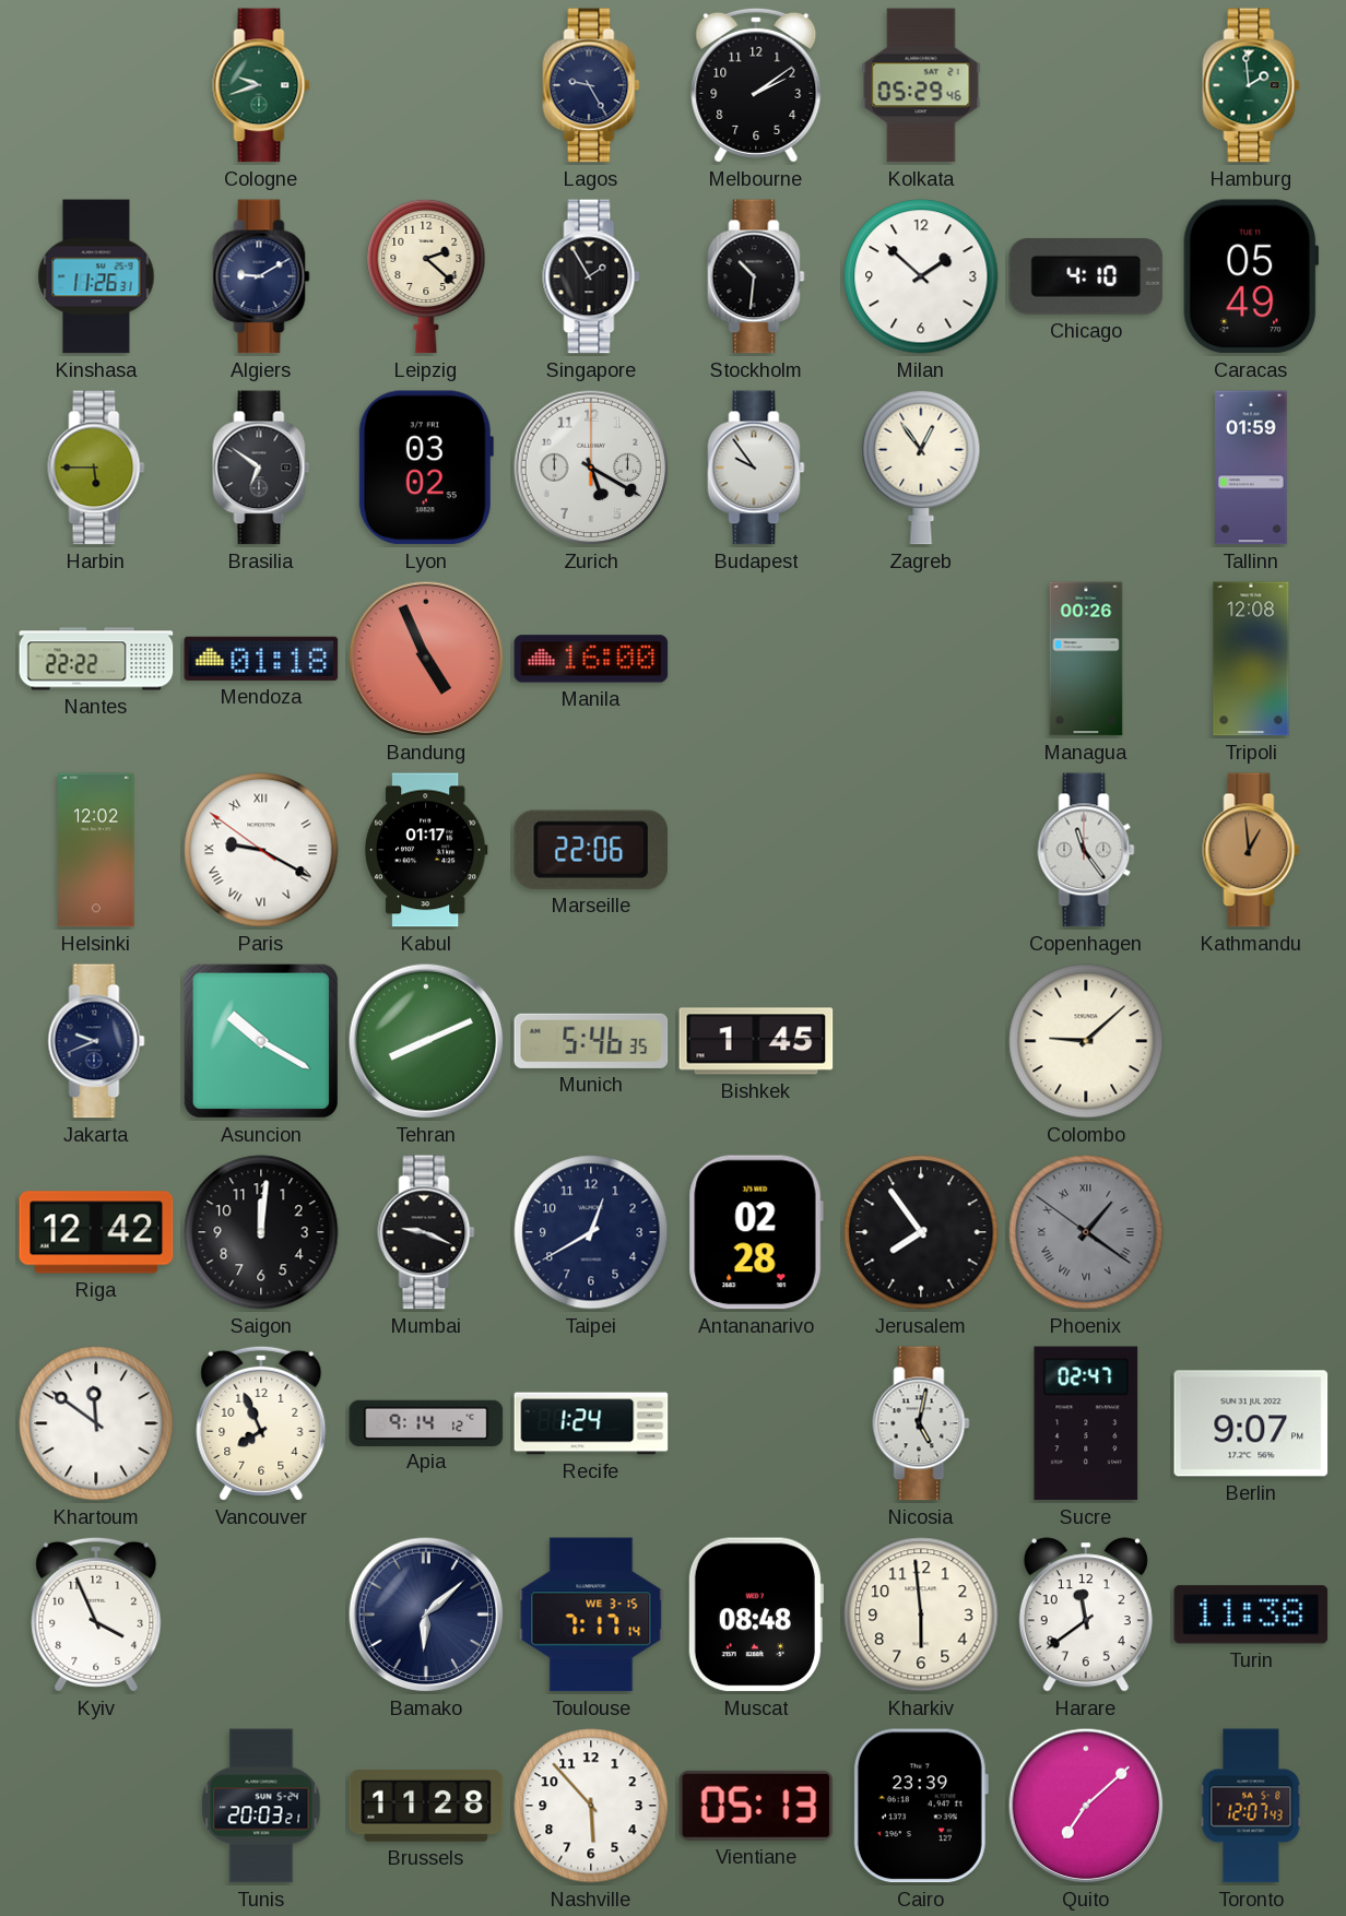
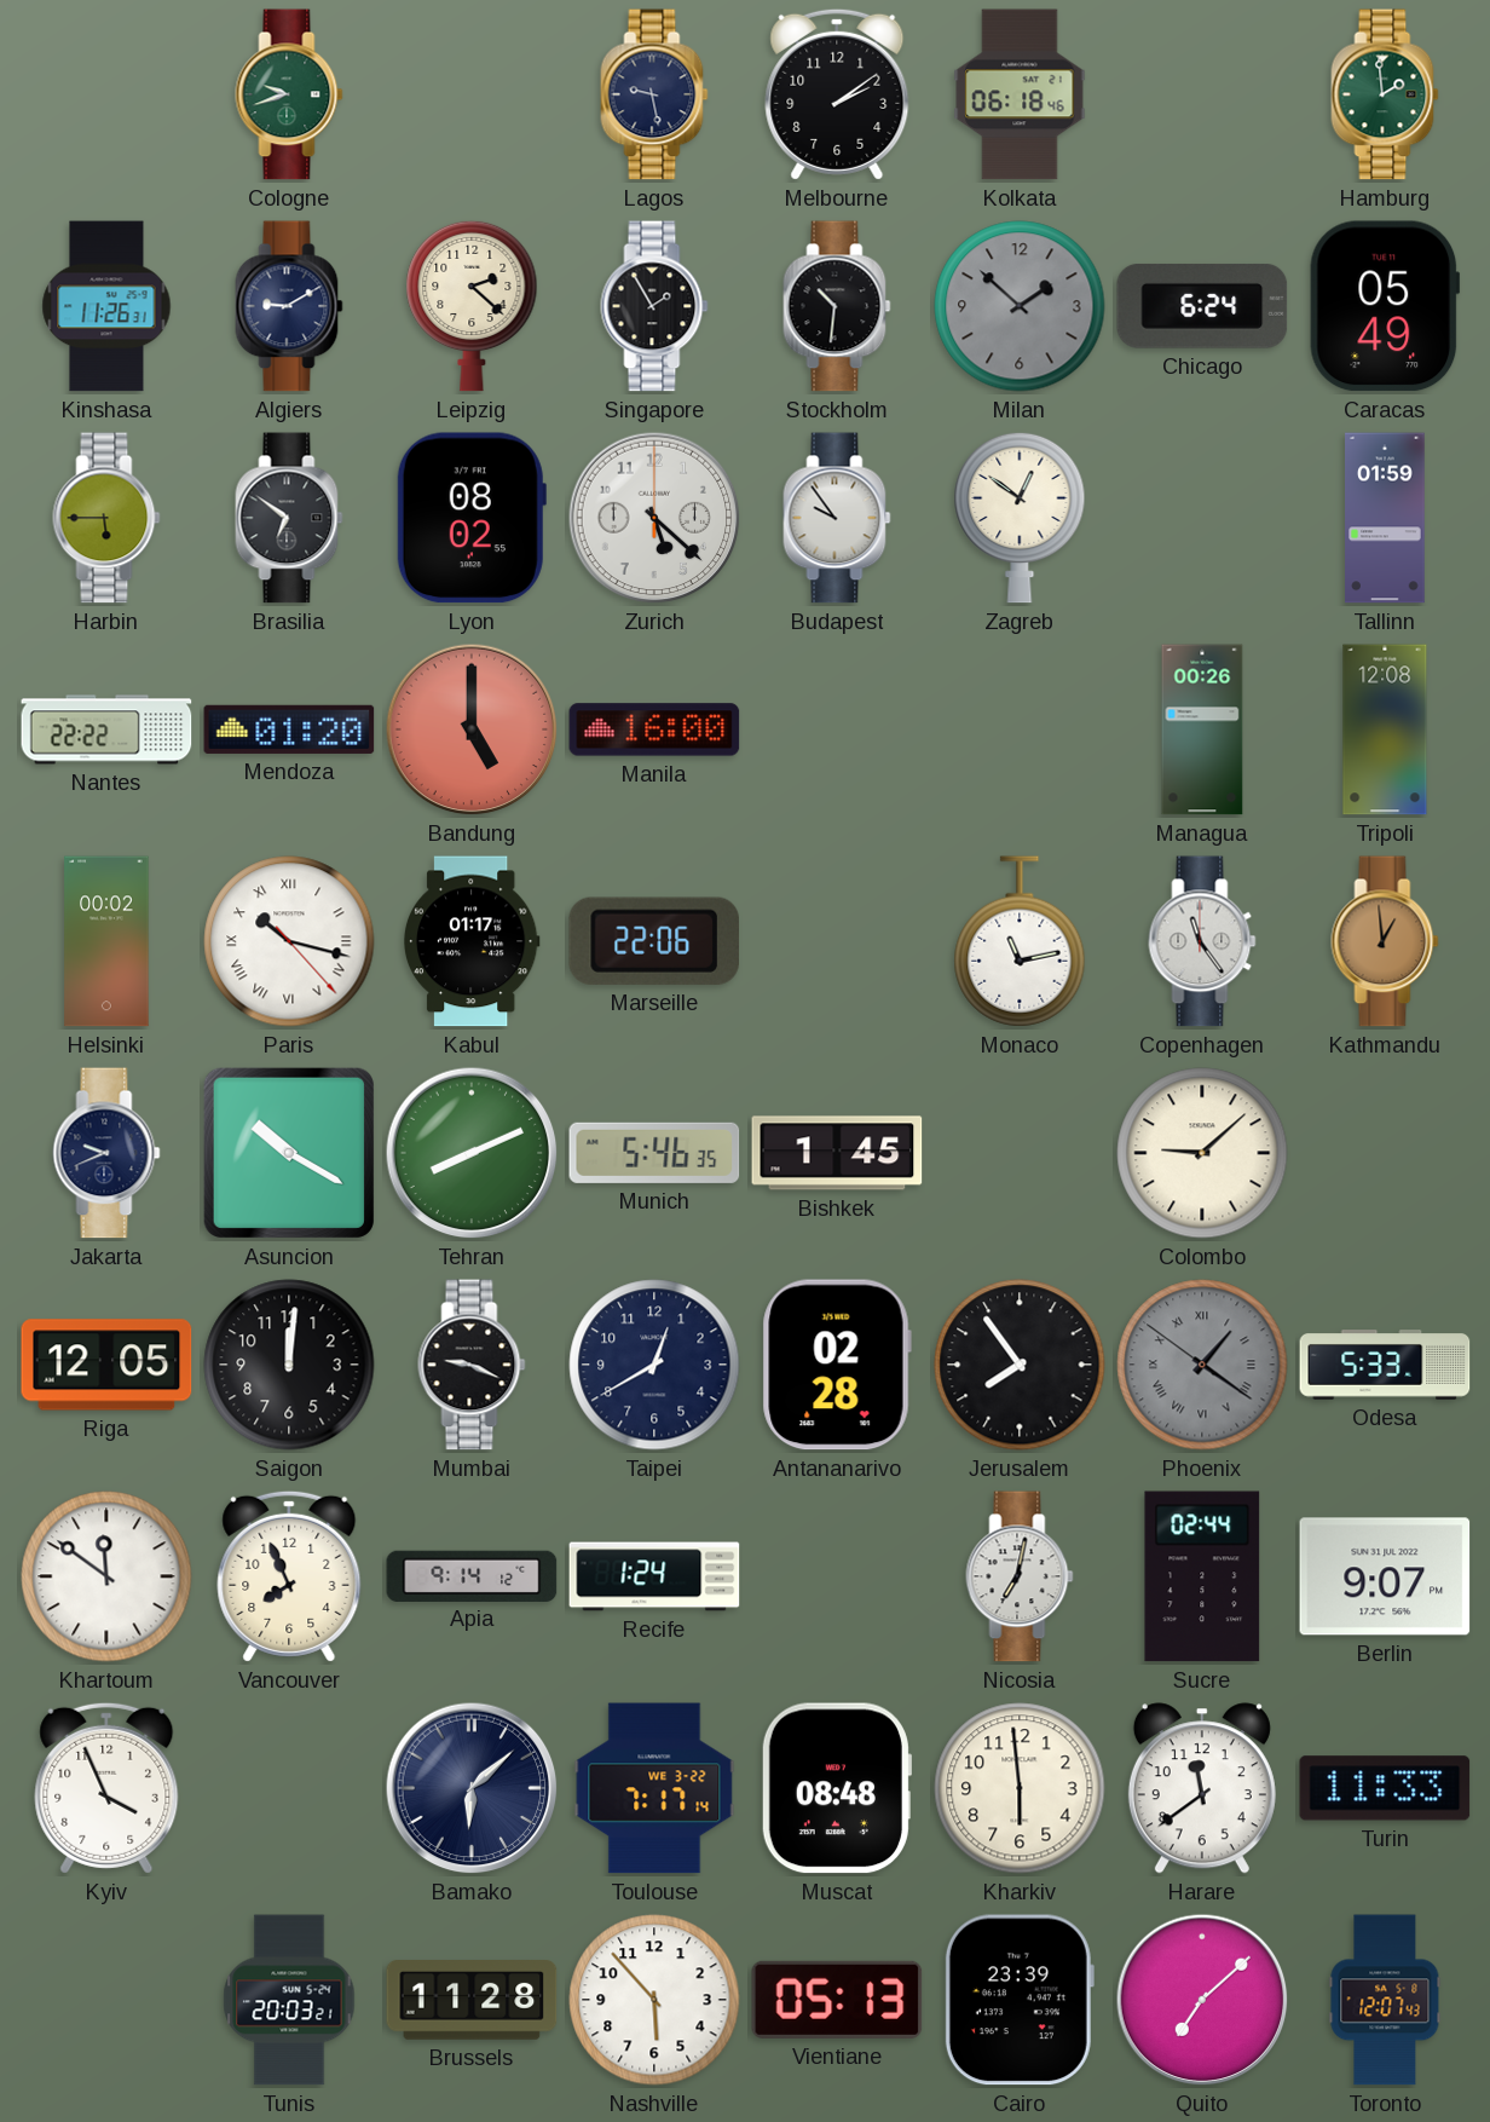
Lagos: 9:25 -> 9:28
Kolkata: 05:29 -> 06:18
Milan dial: white -> grey
Chicago: 4:10 -> 6:24
Lyon: 03:02 -> 08:02
Zurich: 5:20 -> 5:22
Zagreb: 12:54 -> 12:51
Mendoza: 01:18 -> 01:20
Bandung: 4:56 -> 5:00
Helsinki: 12:02 -> 00:02
Paris: 9:19 -> 10:17
Monaco: none -> 11:13
Riga: 12:42 -> 12:05
Odesa: none -> 5:33
Nicosia: 5:02 -> 7:02
Sucre: 02:47 -> 02:44
Toulouse date: WE 3-15 -> WE 3-22
Turin: 11:38 -> 11:33
